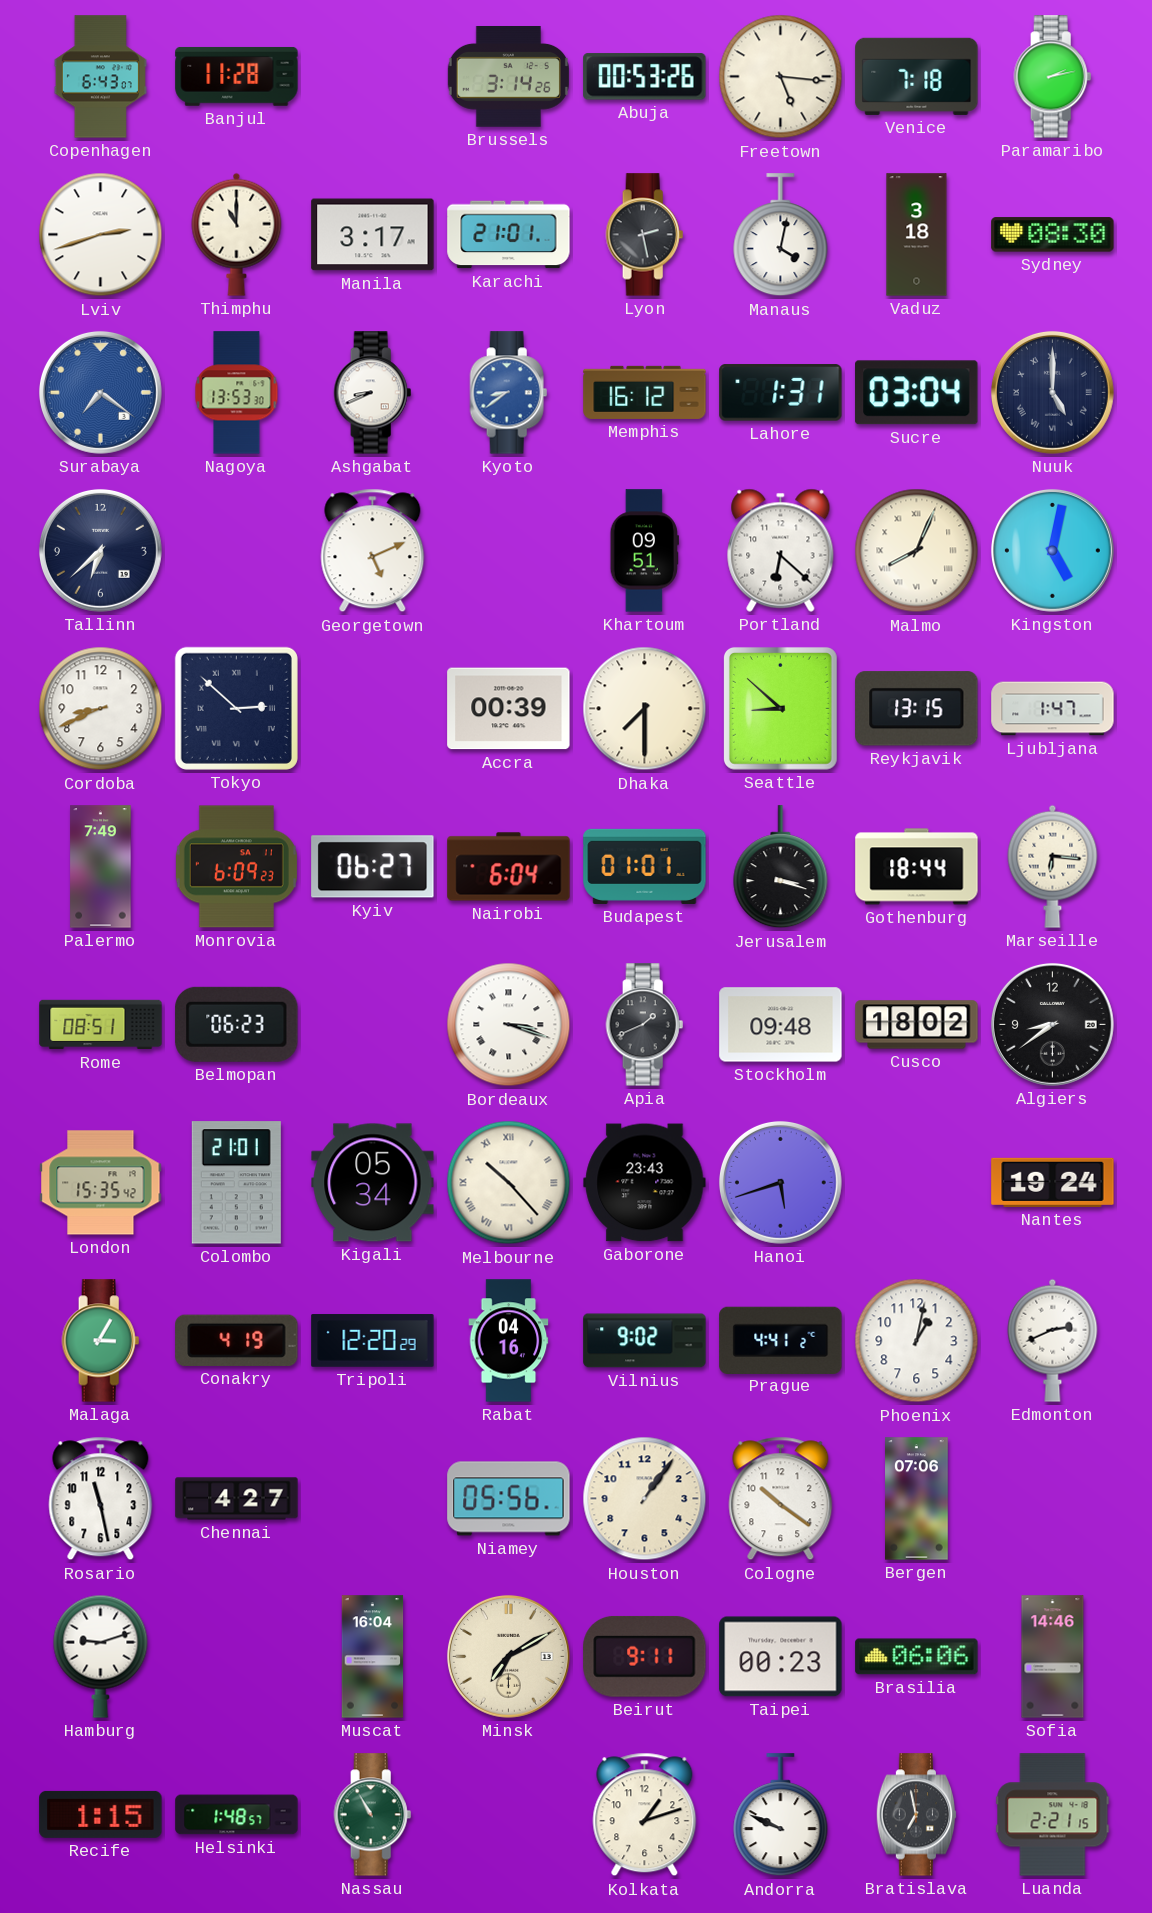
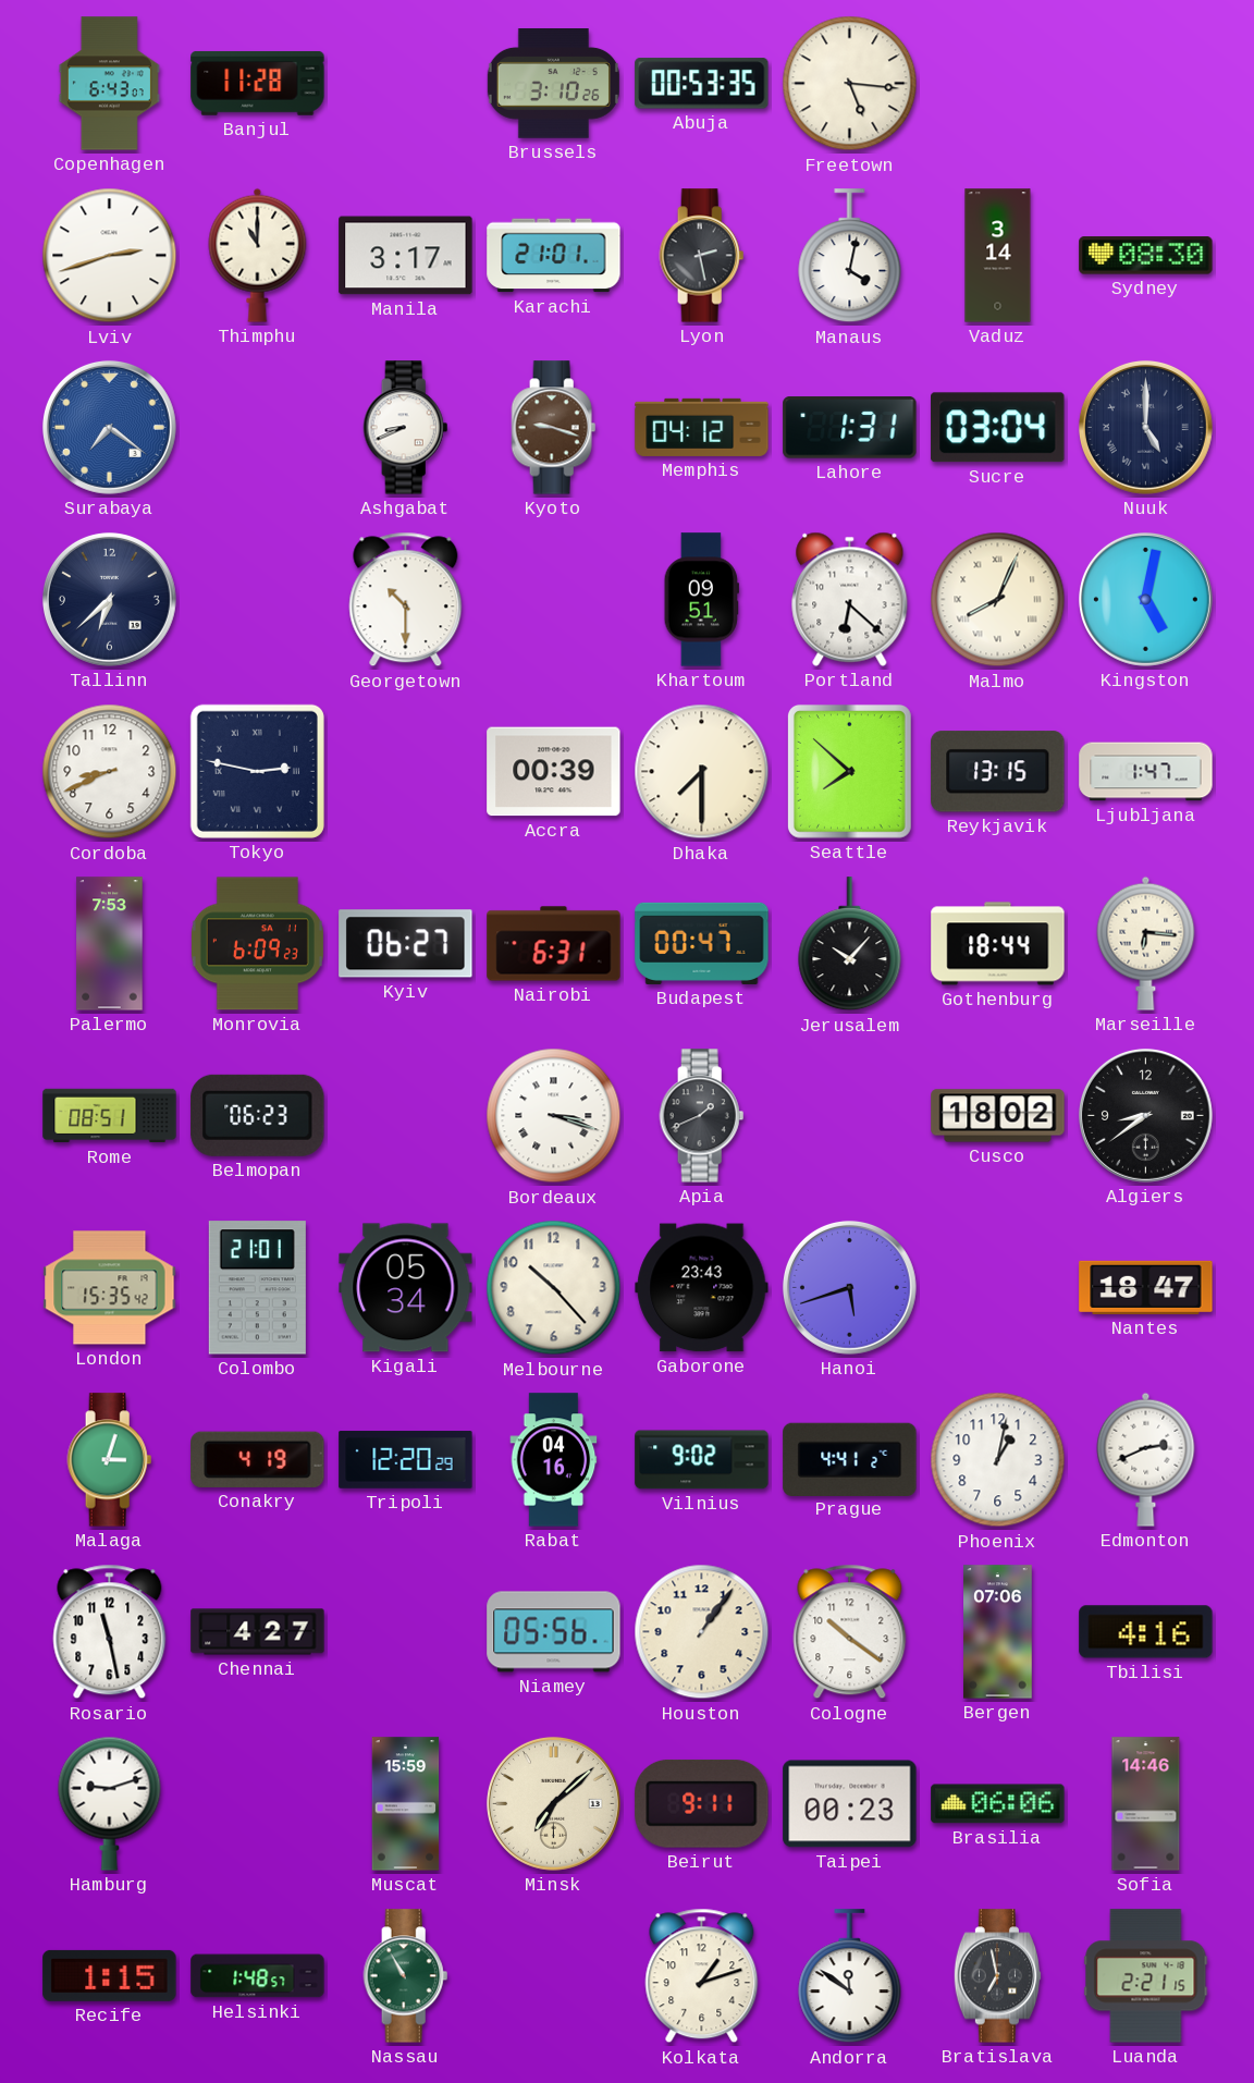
Brussels: 3:14 -> 3:10
Abuja: 00:53:26 -> 00:53:35
Venice: 7:18 -> none
Paramaribo: 2:13 -> none
Vaduz: 3:18 -> 3:14
Nagoya: 13:53 -> none
Kyoto: 8:39 -> 9:18
Kyoto dial: blue -> brown
Memphis: 16:12 -> 04:12
Georgetown: 5:11 -> 10:30
Tokyo: 2:52 -> 2:47
Seattle: 8:52 -> 7:52
Palermo: 7:49 -> 7:53
Nairobi: 6:04 -> 6:31
Budapest: 01:01 -> 00:47
Jerusalem: 3:18 -> 10:07
Stockholm: 09:48 -> none
Melbourne numerals: Roman -> Arabic
Nantes: 19:24 -> 18:47
Malaga: 3:05 -> 3:03
Tbilisi: none -> 4:16
Muscat: 16:04 -> 15:59
Minsk: 7:10 -> 7:08
Andorra: 9:49 -> 11:51
